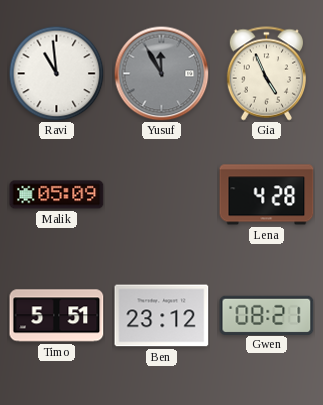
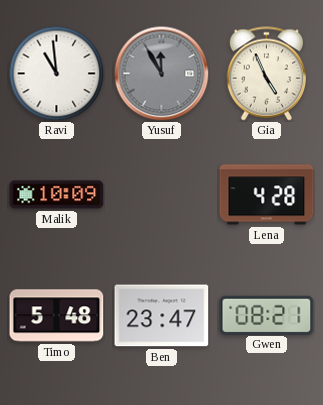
Malik: 05:09 -> 10:09
Timo: 5:51 -> 5:48
Ben: 23:12 -> 23:47
